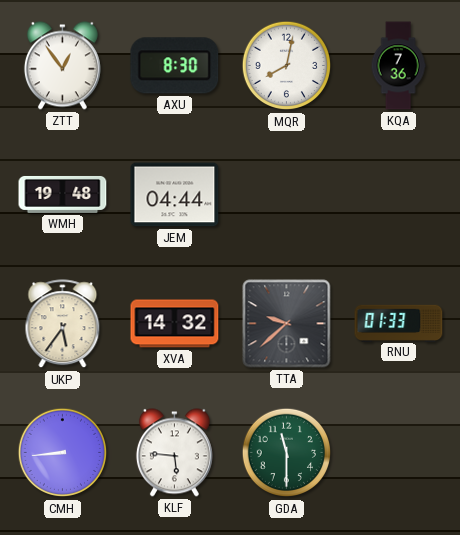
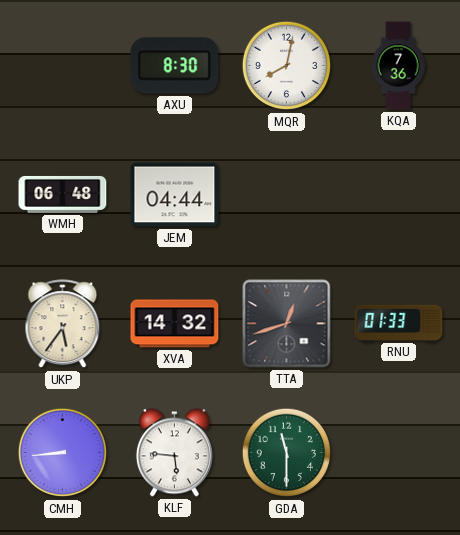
ZTT: 12:54 -> none
WMH: 19:48 -> 06:48
TTA: 9:38 -> 12:42
